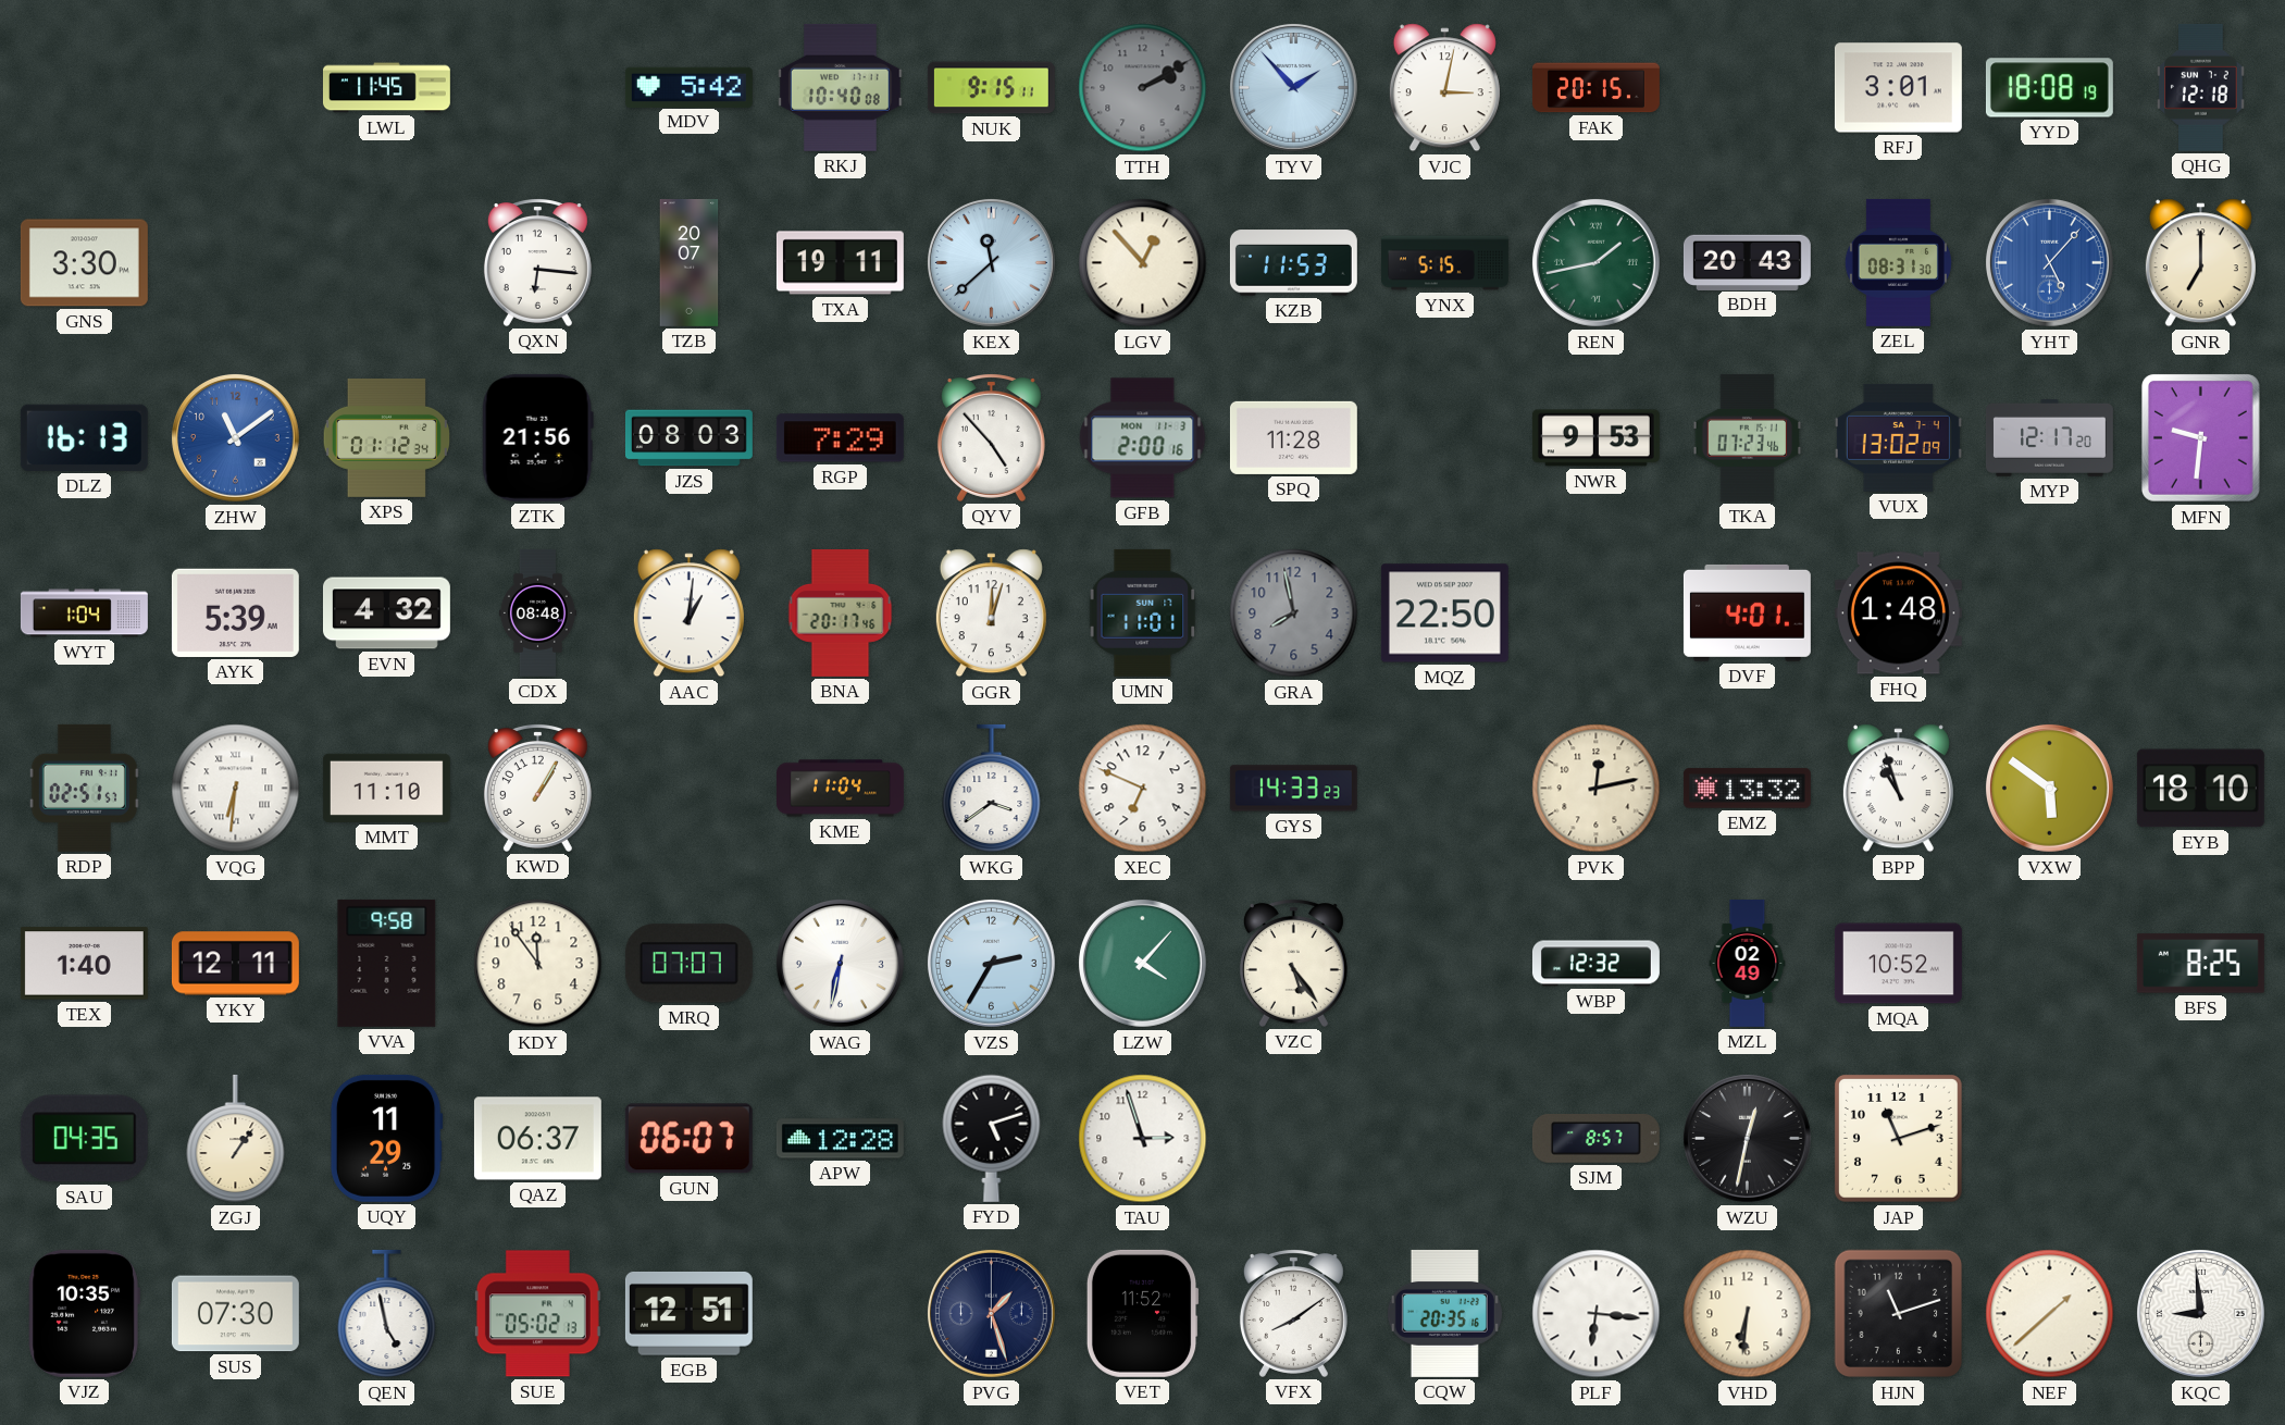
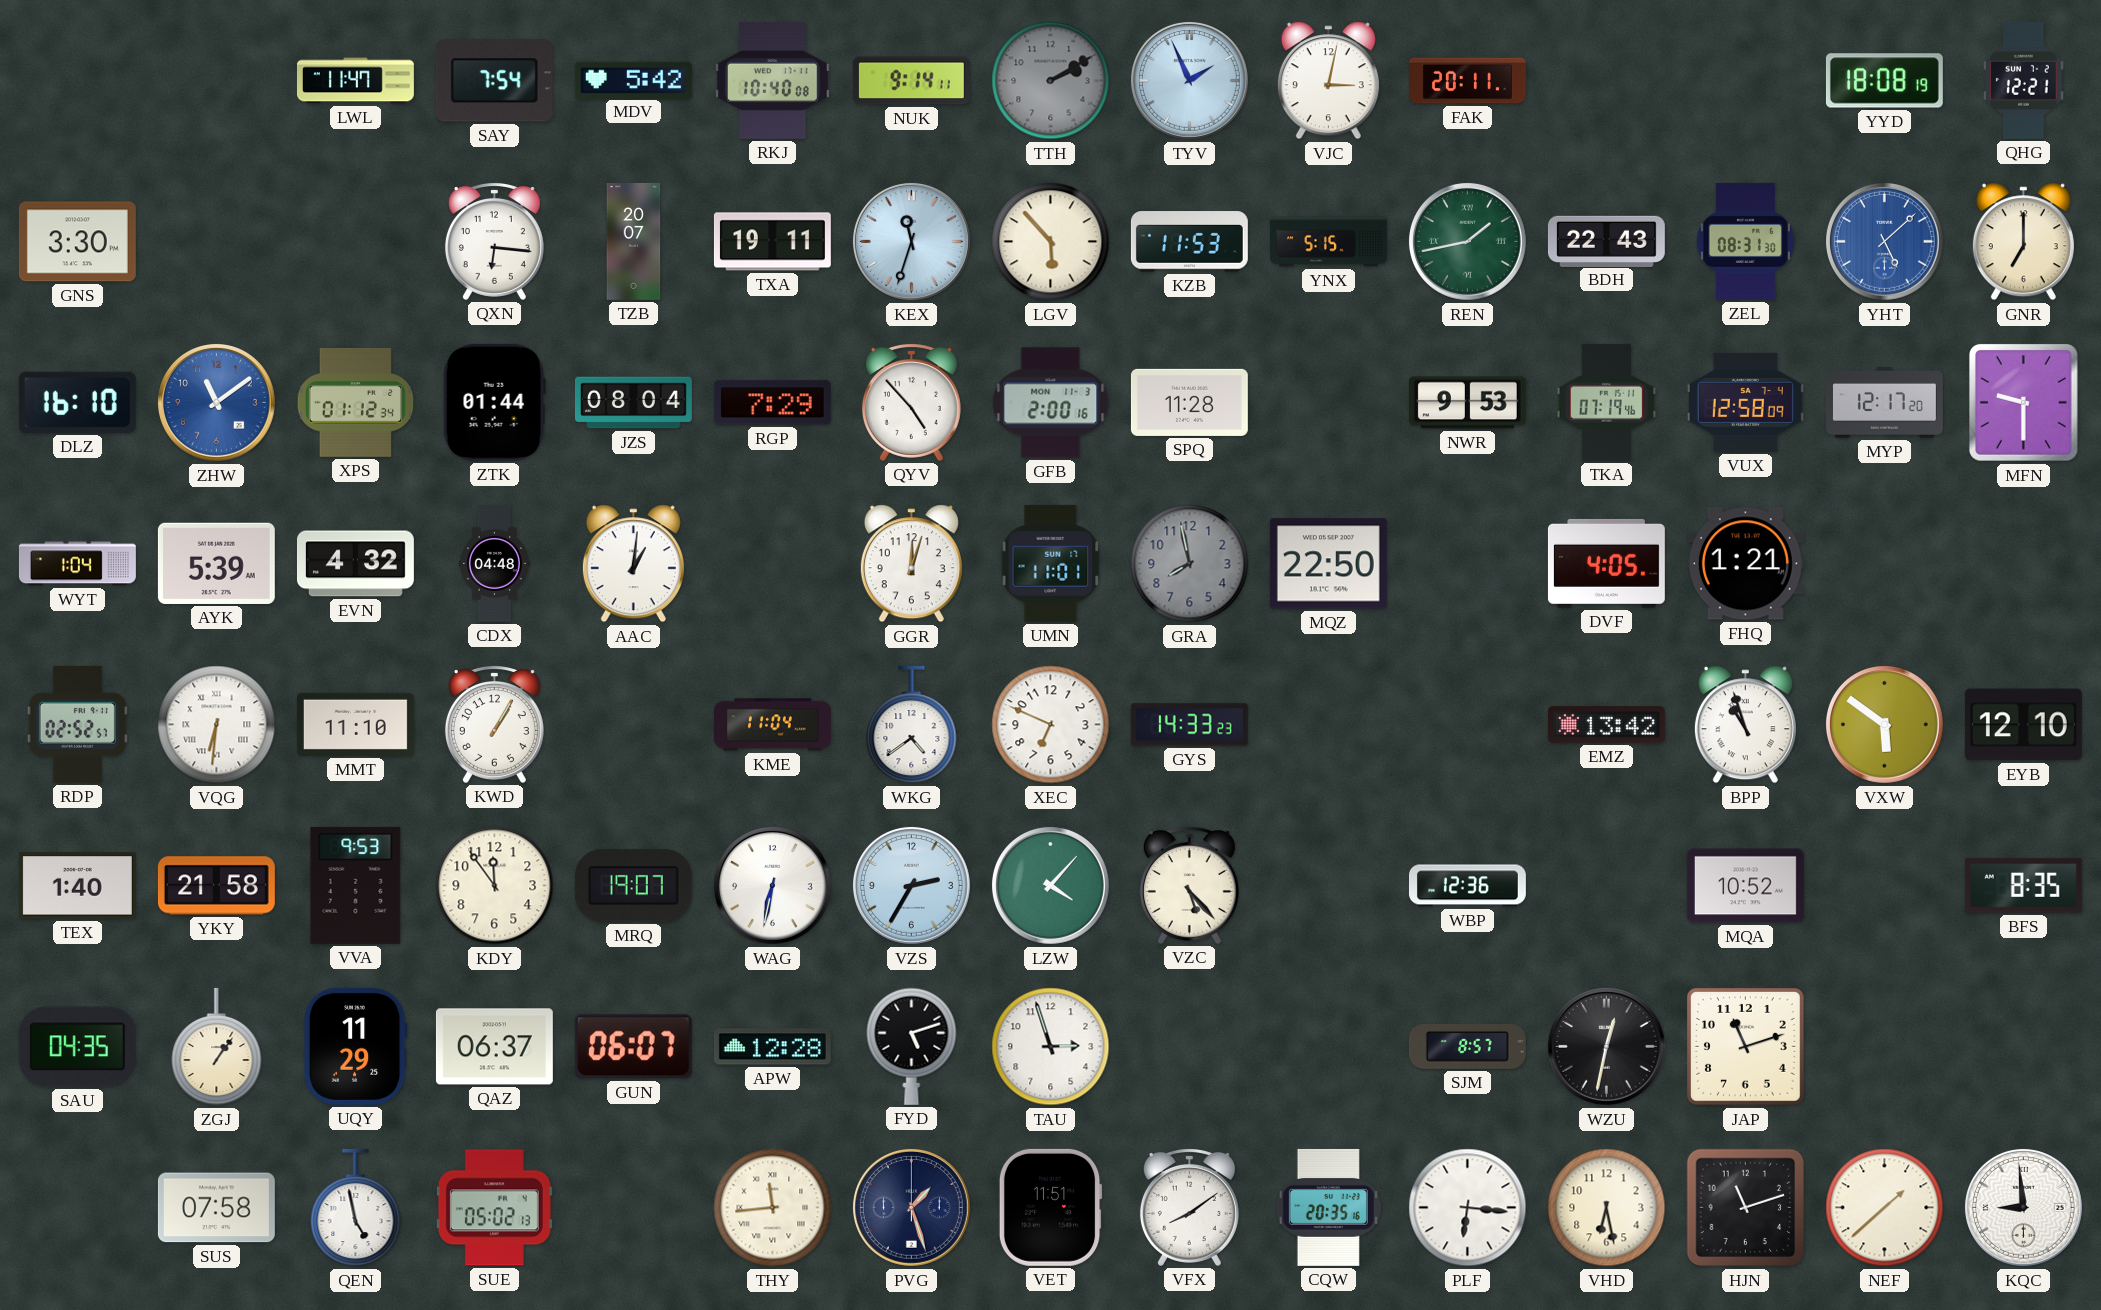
LWL: 11:45 -> 11:47
SAY: none -> 7:54
NUK: 9:15 -> 9:14
TYV: 1:53 -> 1:56
FAK: 20:15 -> 20:11
RFJ: 3:01 -> none
QHG: 12:18 -> 12:21
KEX: 11:38 -> 11:33
LGV: 12:53 -> 5:53
BDH: 20:43 -> 22:43
YHT: 5:07 -> 5:08
DLZ: 16:13 -> 16:10
ZTK: 21:56 -> 01:44
JZS: 08:03 -> 08:04
TKA: 07:23 -> 07:19
VUX: 13:02 -> 12:58
MFN: 9:31 -> 9:30
CDX: 08:48 -> 04:48
BNA: 20:17 -> none
DVF: 4:01 -> 4:05
FHQ: 1:48 -> 1:21
RDP: 02:51 -> 02:52
WKG: 3:39 -> 4:39
PVK: 12:13 -> none
EMZ: 13:32 -> 13:42
EYB: 18:10 -> 12:10
YKY: 12:11 -> 21:58
VVA: 9:58 -> 9:53
MRQ: 07:07 -> 19:07
VZC: 5:24 -> 5:23
WBP: 12:32 -> 12:36
MZL: 02:49 -> none
BFS: 8:25 -> 8:35
VJZ: 10:35 -> none
SUS: 07:30 -> 07:58
EGB: 12:51 -> none
THY: none -> 11:44
VET: 11:52 -> 11:51
VHD: 6:31 -> 6:28
